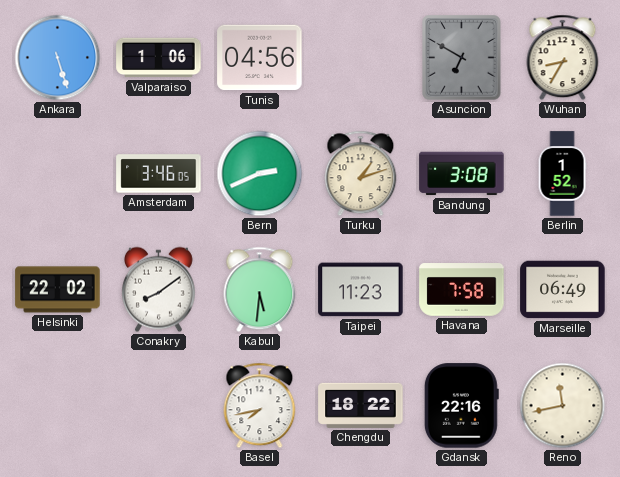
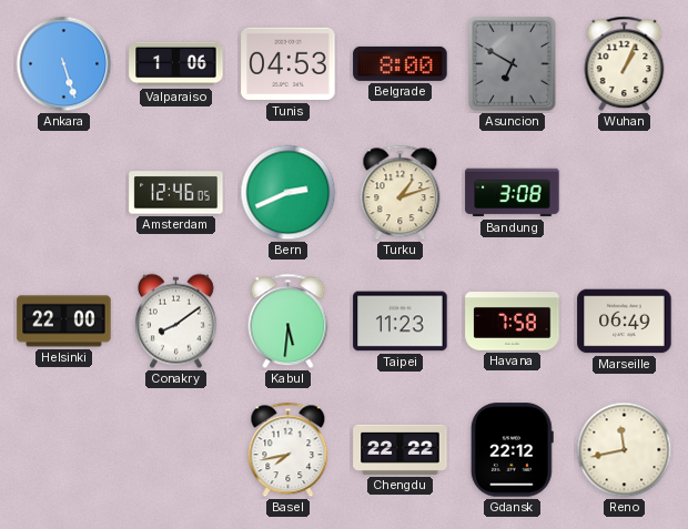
Tunis: 04:56 -> 04:53
Belgrade: none -> 8:00
Wuhan: 8:35 -> 1:04
Amsterdam: 3:46 -> 12:46
Berlin: 1:52 -> none
Helsinki: 22:02 -> 22:00
Chengdu: 18:22 -> 22:22
Gdansk: 22:16 -> 22:12
